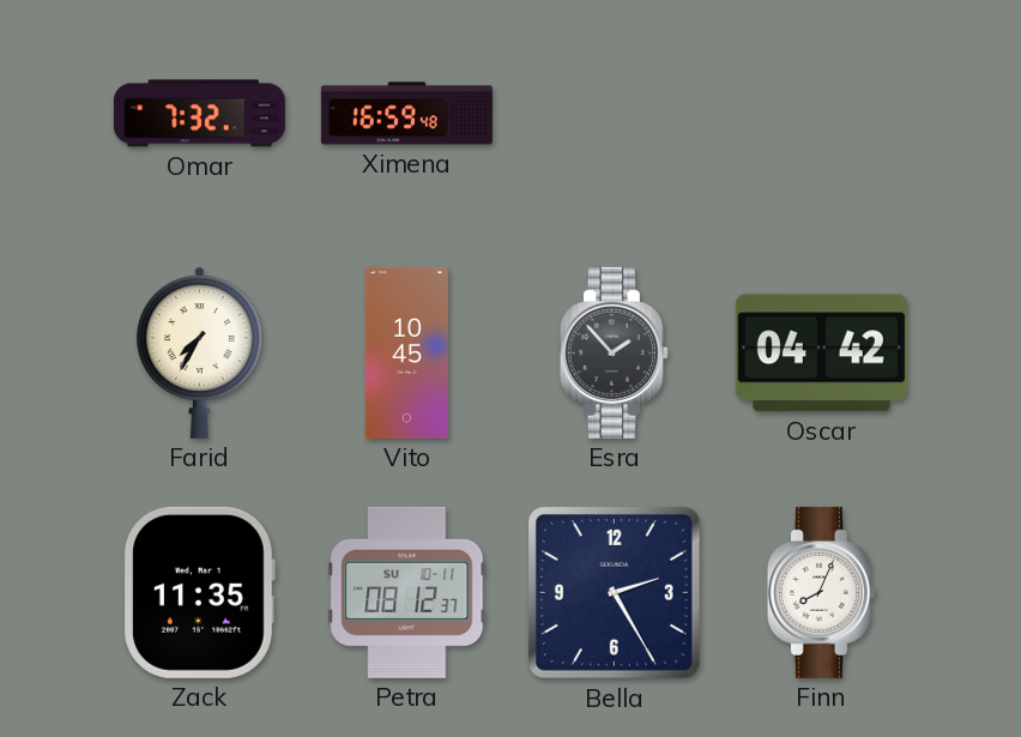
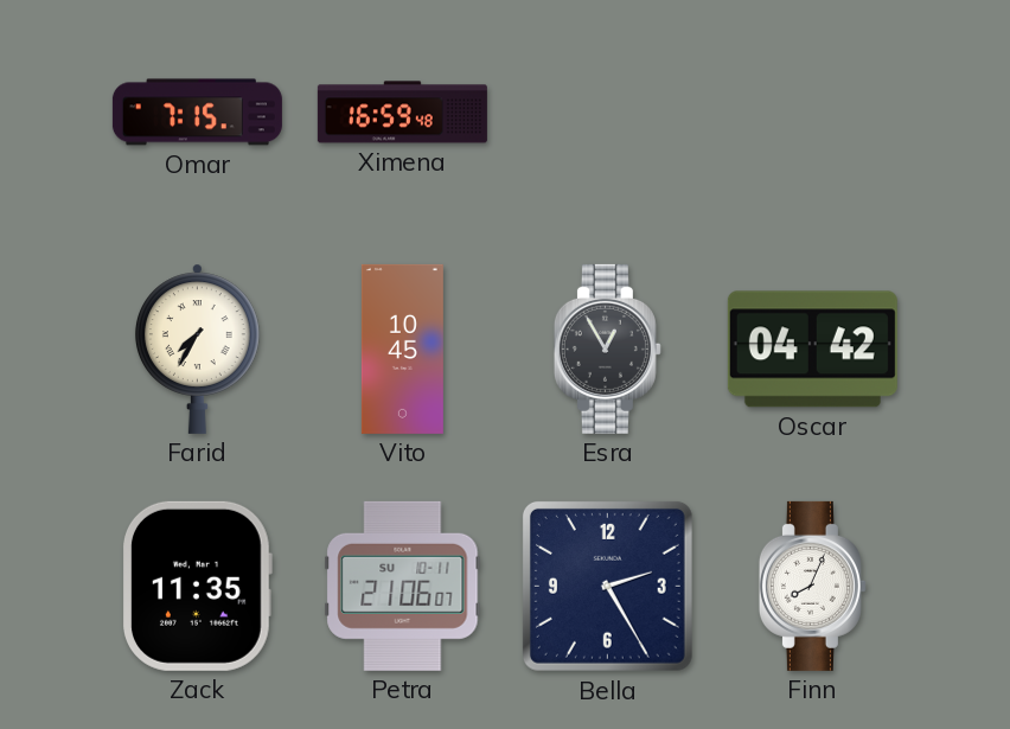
Omar: 7:32 -> 7:15
Esra: 1:53 -> 12:55
Petra: 08:12 -> 21:06
